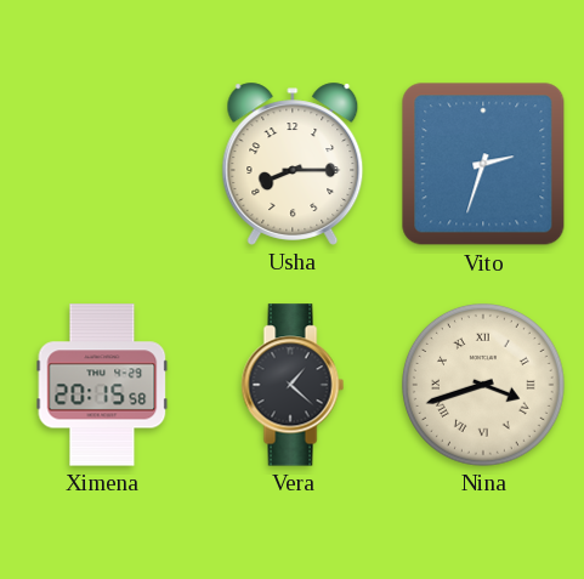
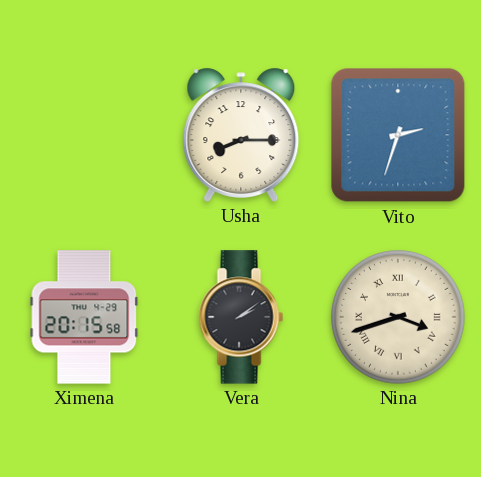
Vera: 1:22 -> 2:09
